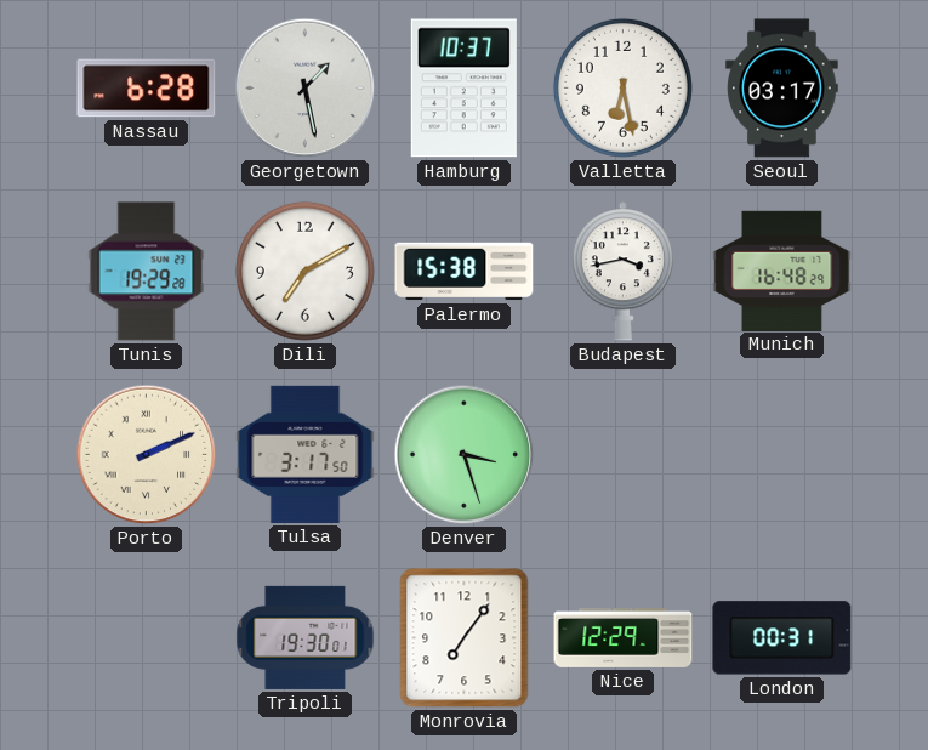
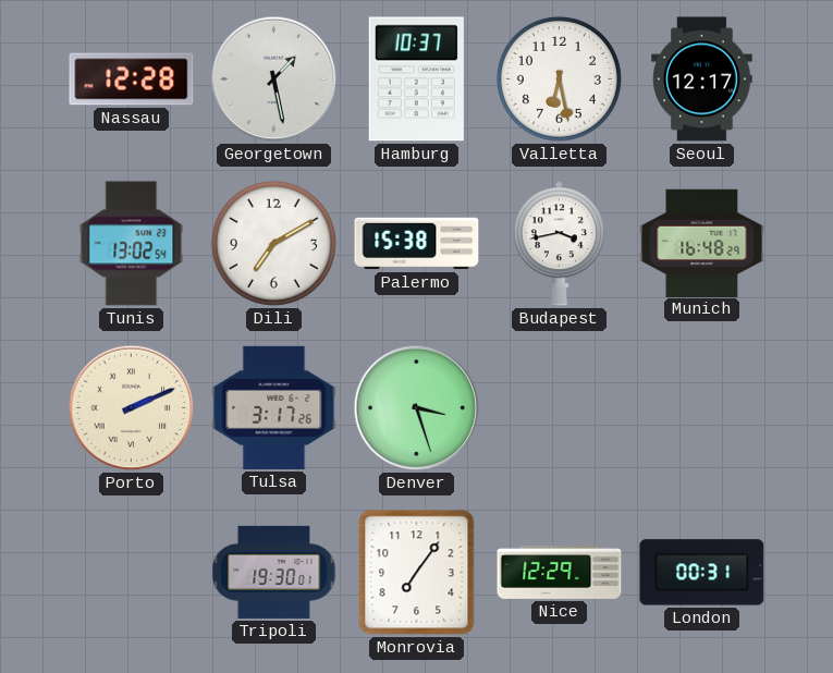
Nassau: 6:28 -> 12:28
Seoul: 03:17 -> 12:17
Tunis: 19:29 -> 13:02
Tulsa: 3:17:50 -> 3:17:26
